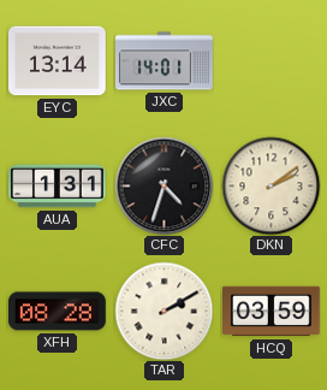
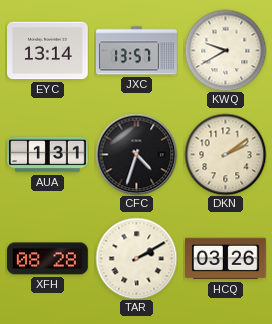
JXC: 14:01 -> 13:57
KWQ: none -> 9:40
HCQ: 03:59 -> 03:26
